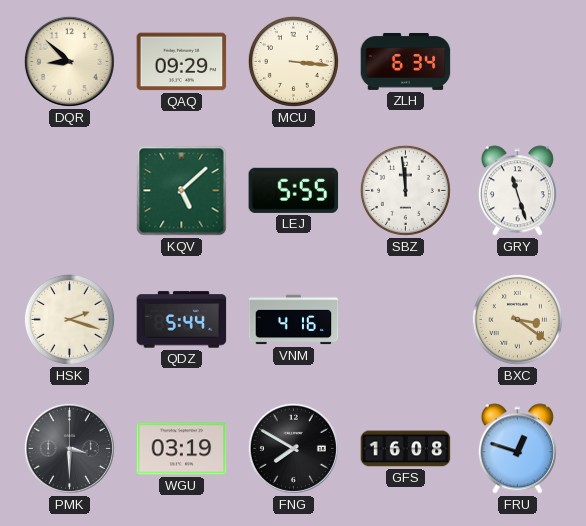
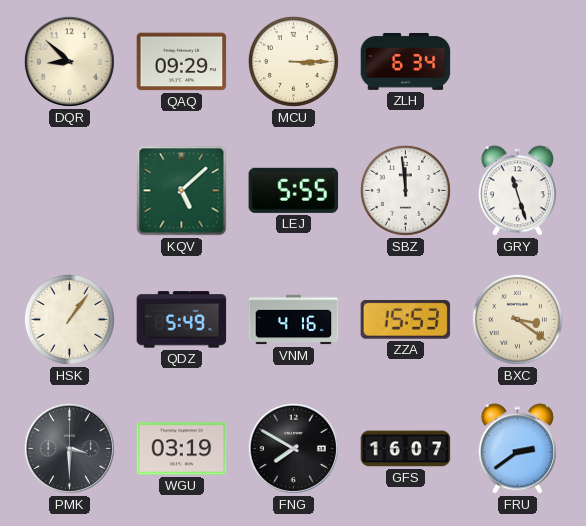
MCU: 3:16 -> 3:15
HSK: 2:18 -> 1:06
QDZ: 5:44 -> 5:49
ZZA: none -> 15:53
GFS: 16:08 -> 16:07
FRU: 12:48 -> 2:39
